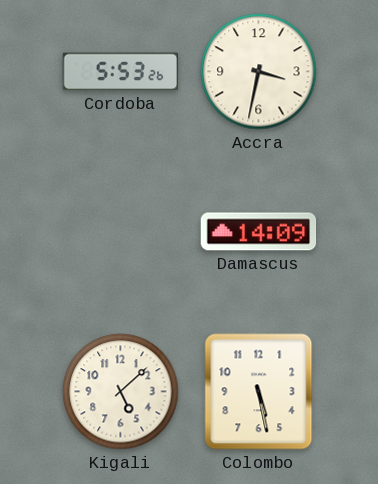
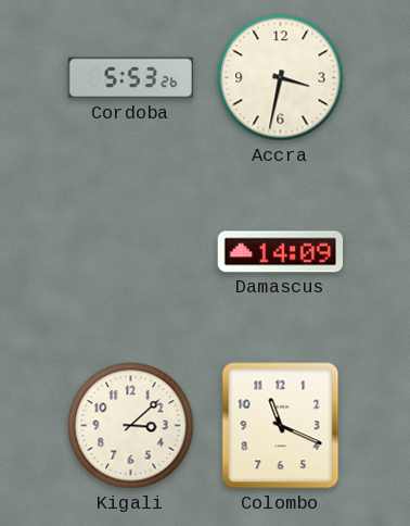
Kigali: 5:08 -> 3:08
Colombo: 5:28 -> 11:19
